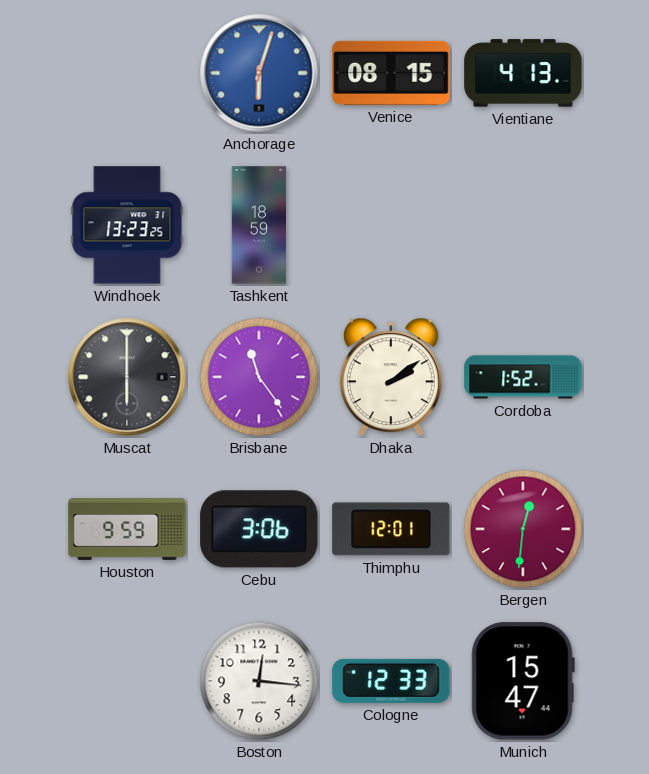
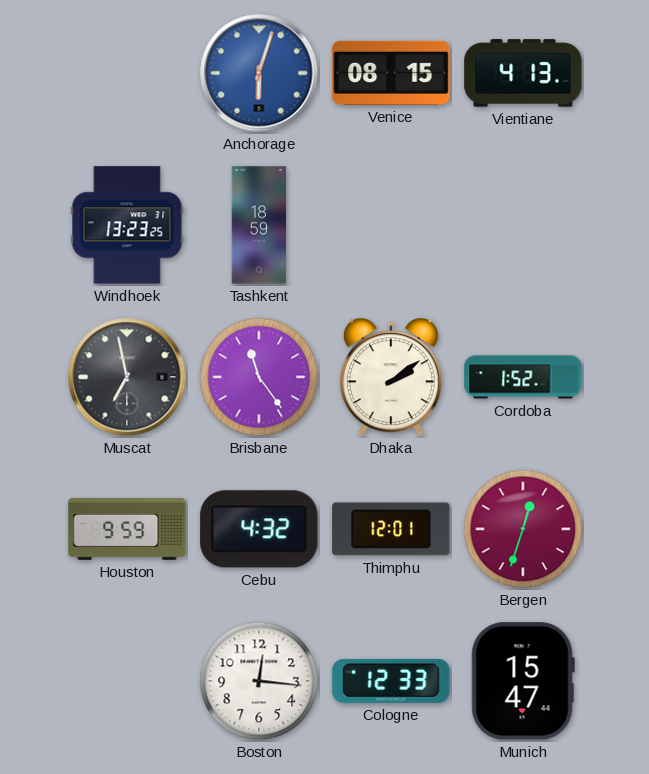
Muscat: 6:00 -> 6:58
Cebu: 3:06 -> 4:32
Bergen: 12:31 -> 12:33
